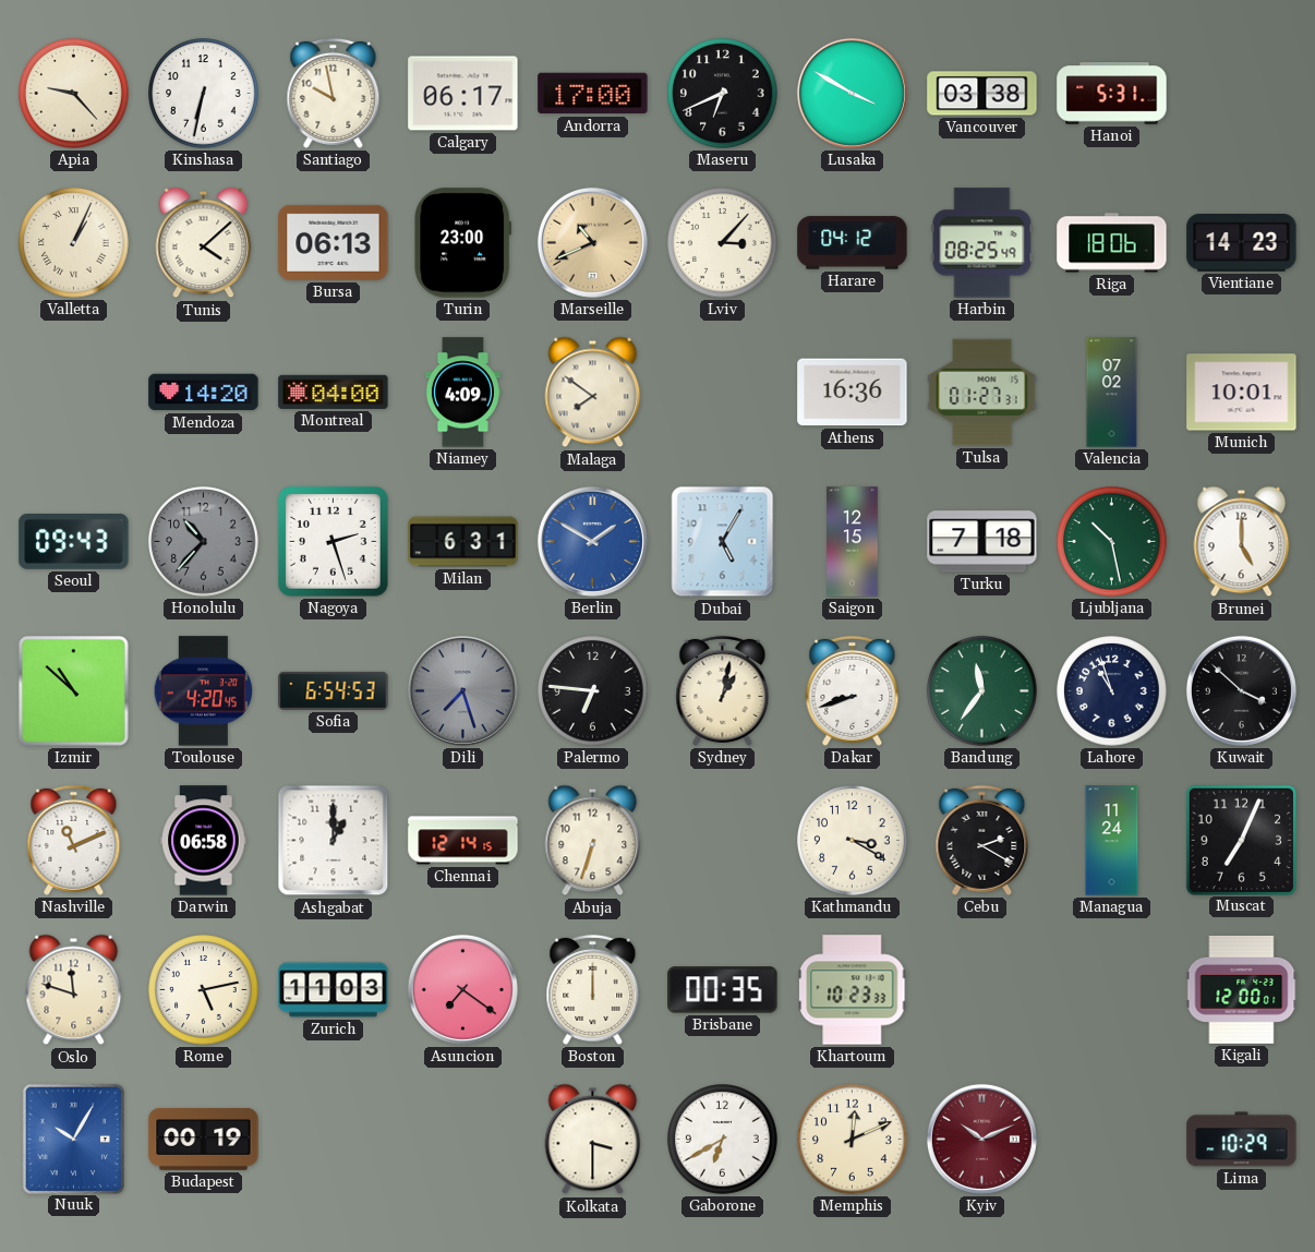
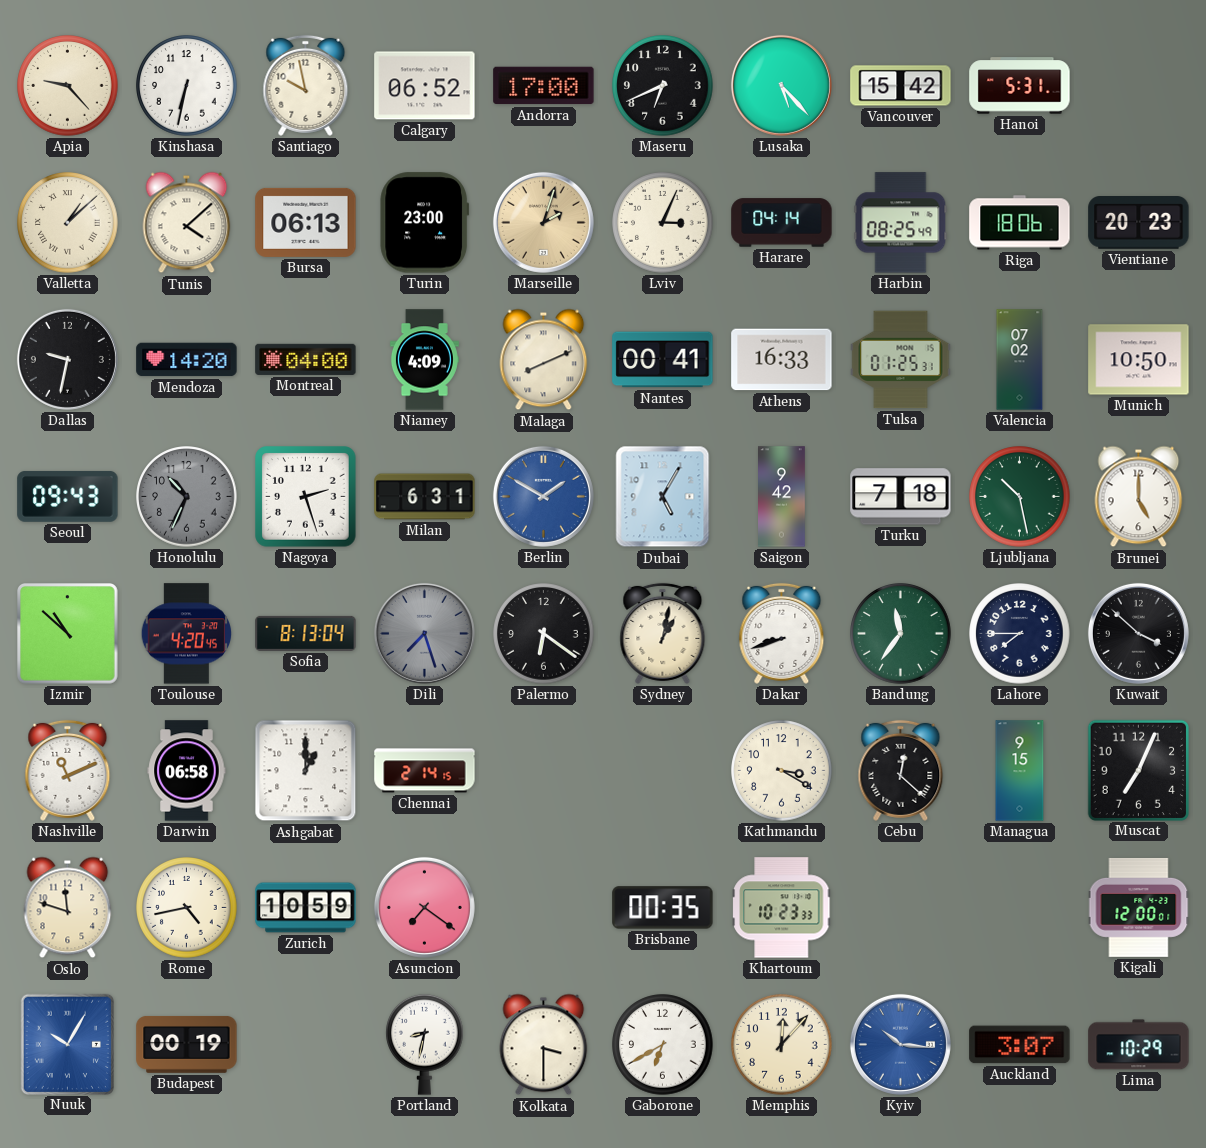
Calgary: 06:17 -> 06:52
Lusaka: 3:50 -> 5:23
Vancouver: 03:38 -> 15:42
Valletta: 1:04 -> 1:08
Marseille: 10:41 -> 2:03
Lviv: 3:07 -> 3:04
Harare: 04:12 -> 04:14
Vientiane: 14:23 -> 20:23
Dallas: none -> 9:32
Malaga: 7:51 -> 8:11
Nantes: none -> 00:41
Athens: 16:36 -> 16:33
Tulsa: 01:27 -> 01:25
Munich: 10:01 -> 10:50
Honolulu: 10:37 -> 10:34
Saigon: 12:15 -> 9:42
Sofia: 6:54 -> 8:13
Palermo: 6:46 -> 6:21
Lahore: 10:57 -> 7:45
Chennai: 12:14 -> 2:14
Abuja: 6:33 -> none
Cebu: 2:20 -> 12:22
Managua: 11:24 -> 9:15
Rome: 5:13 -> 4:43
Zurich: 11:03 -> 10:59
Boston: 12:00 -> none
Portland: none -> 8:32
Memphis: 12:11 -> 12:07
Kyiv: 10:11 -> 10:16
Kyiv dial: burgundy -> blue
Auckland: none -> 3:07
